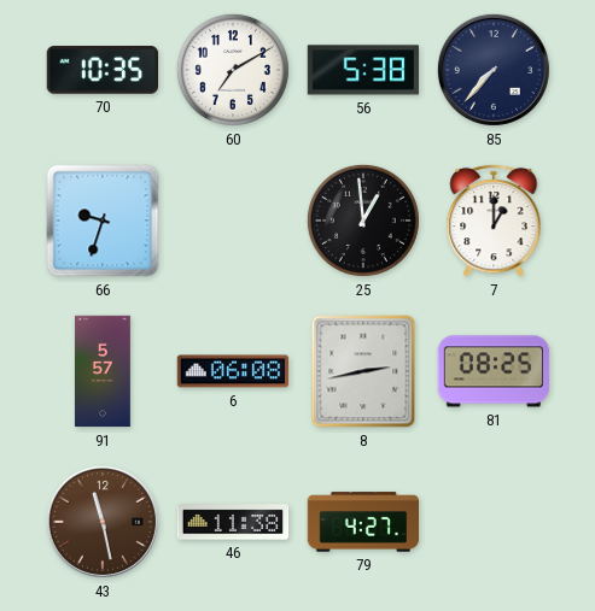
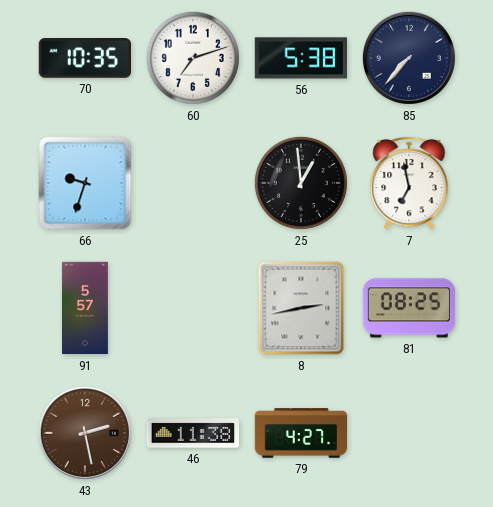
60: 7:10 -> 7:12
7: 1:00 -> 6:58
6: 06:08 -> none
43: 11:28 -> 2:28
